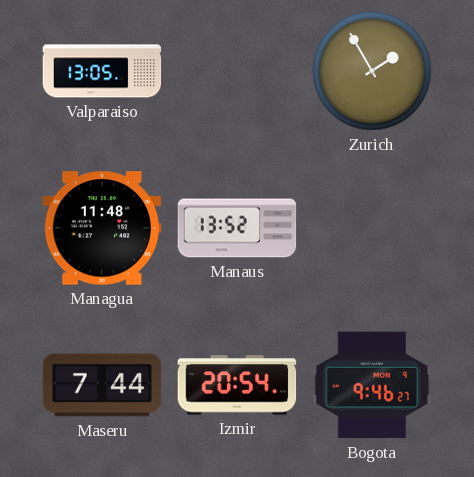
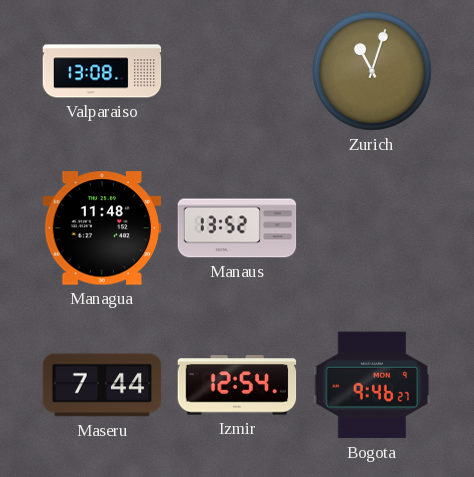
Valparaiso: 13:05 -> 13:08
Zurich: 1:55 -> 11:03
Izmir: 20:54 -> 12:54
